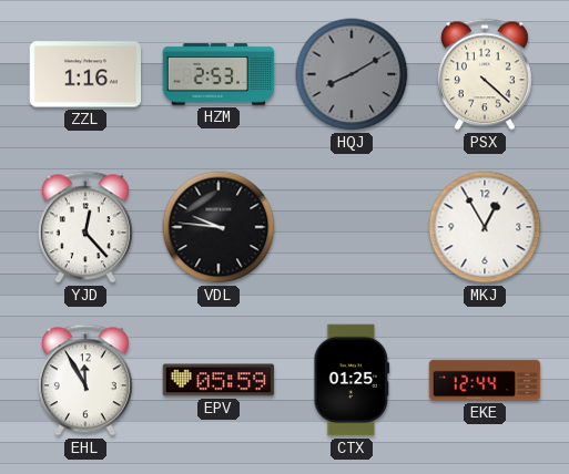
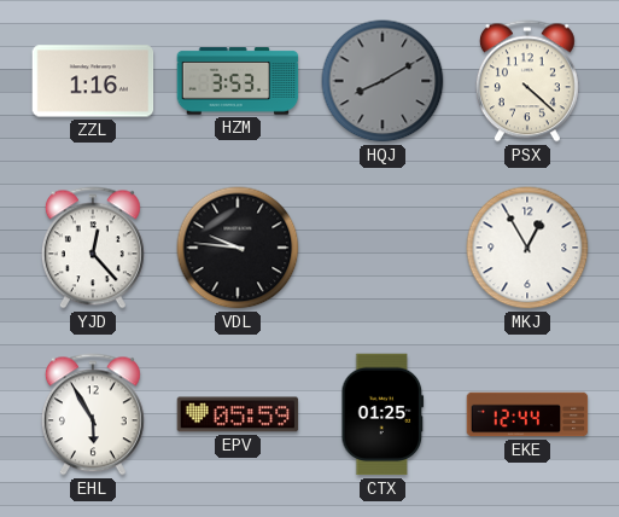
HZM: 2:53 -> 3:53
EHL: 11:55 -> 5:55
